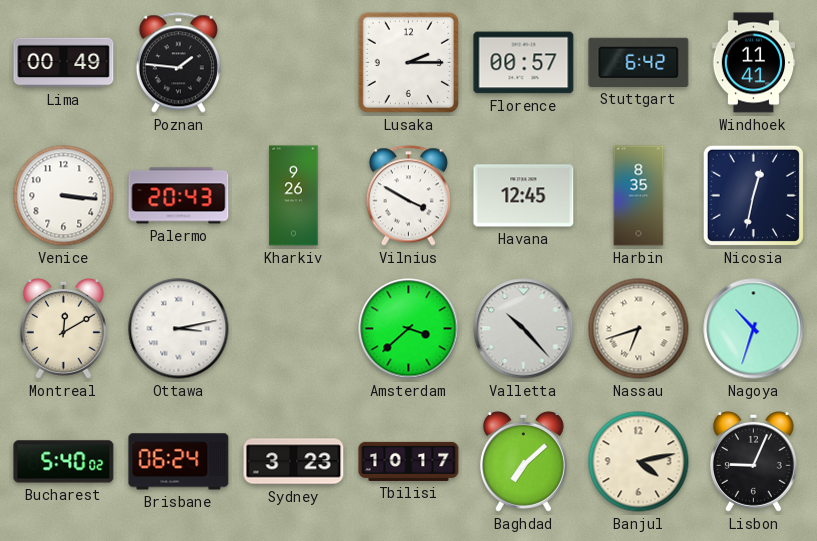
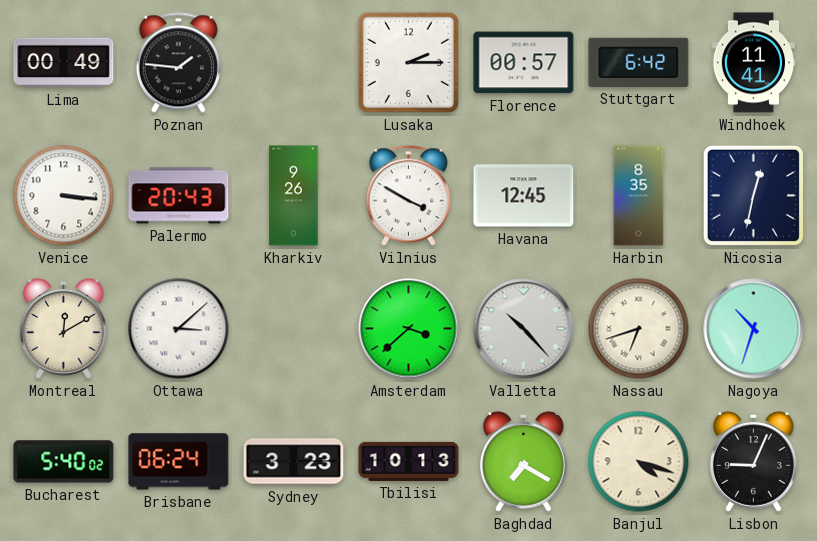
Ottawa: 3:13 -> 3:08
Tbilisi: 10:17 -> 10:13
Baghdad: 7:08 -> 7:20
Banjul: 4:13 -> 4:18
